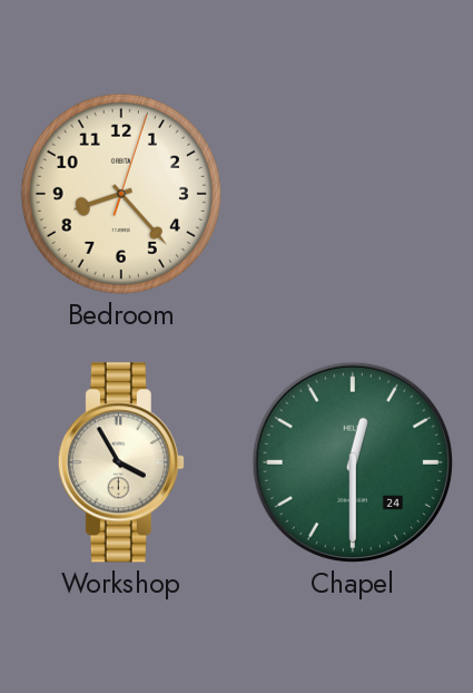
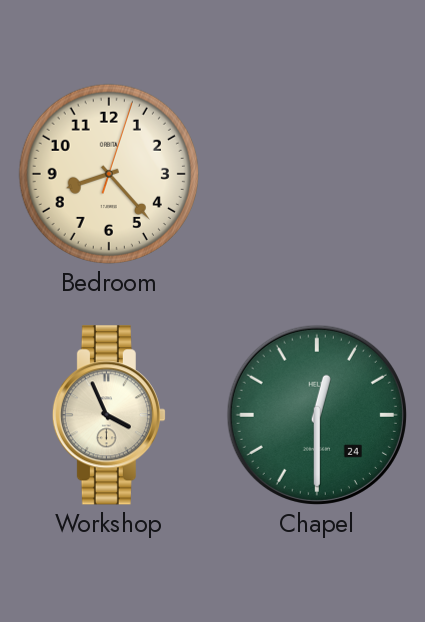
Workshop: 3:55 -> 3:56
